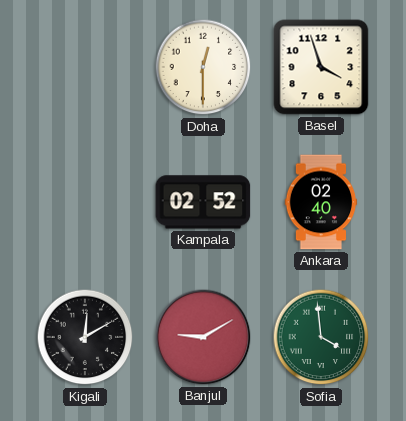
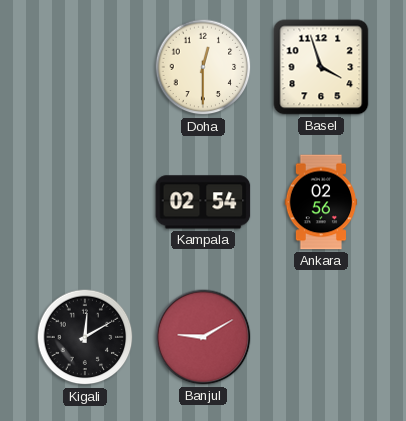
Kampala: 02:52 -> 02:54
Ankara: 02:40 -> 02:56
Sofia: 3:59 -> none
